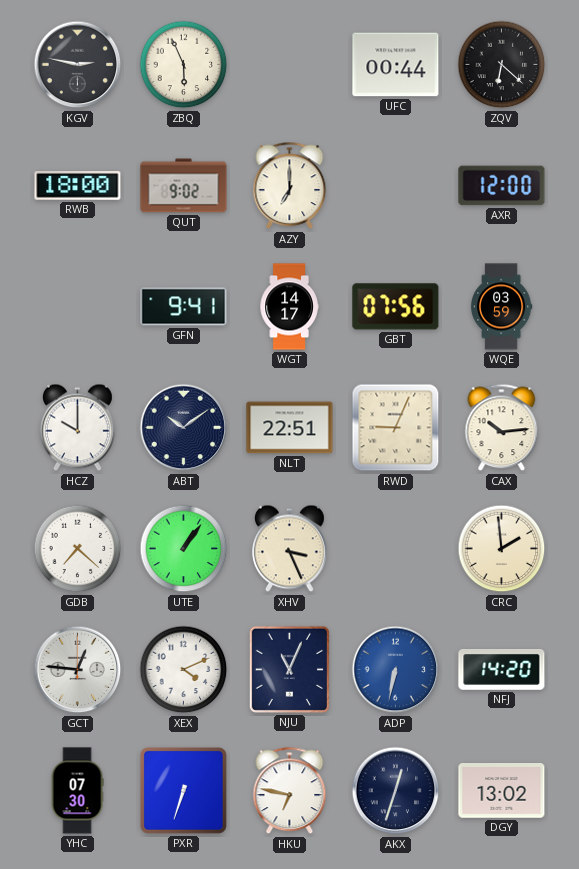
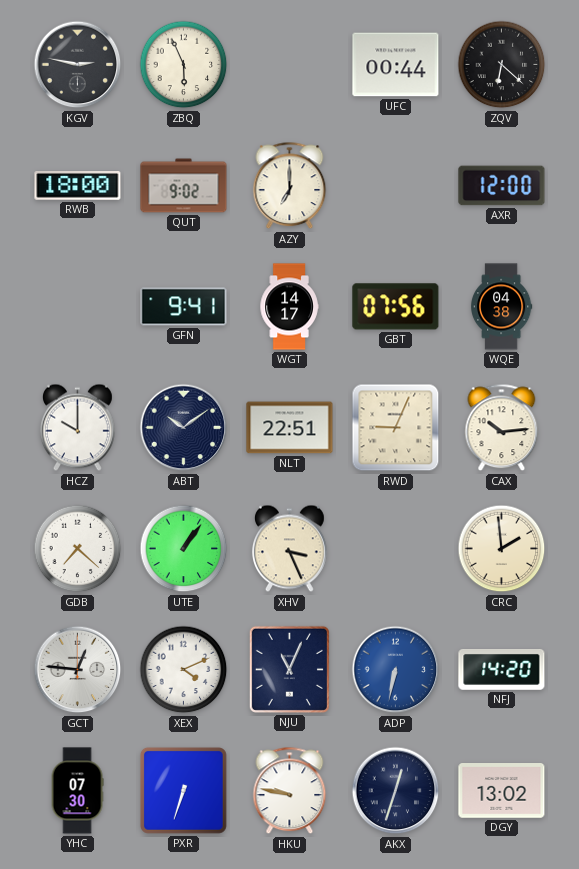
WQE: 03:59 -> 04:38
HKU: 6:47 -> 9:47
